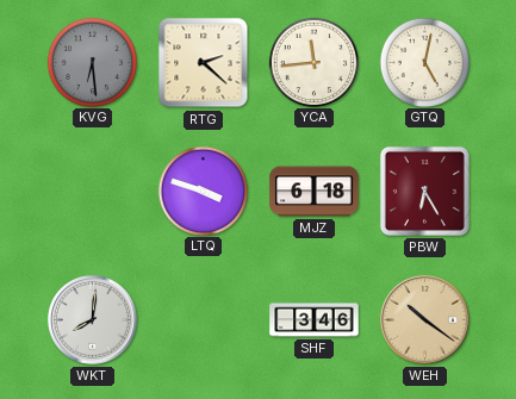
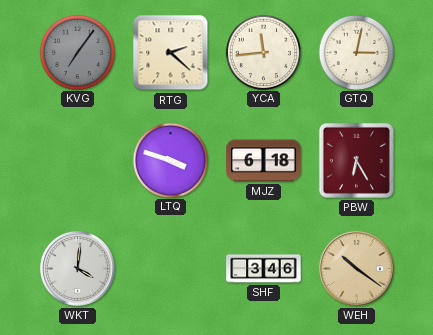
KVG: 6:29 -> 7:06
GTQ: 5:02 -> 3:02
WKT: 8:01 -> 4:01
